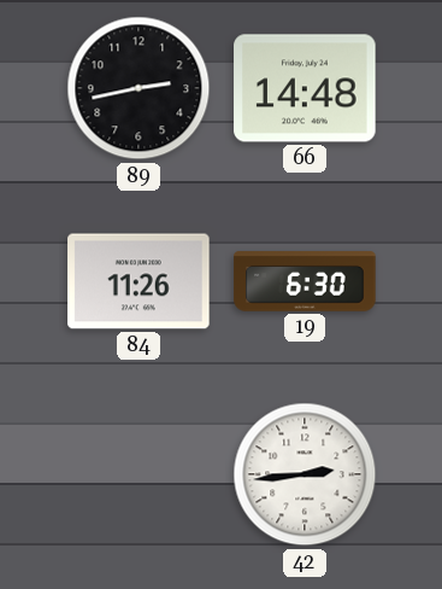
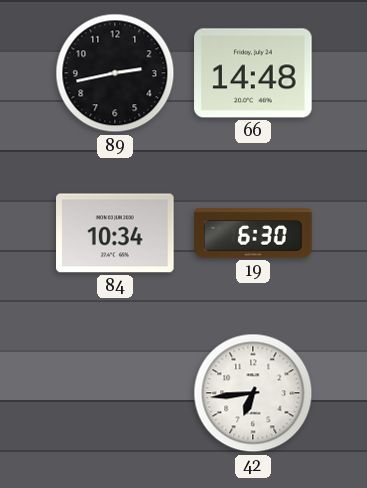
84: 11:26 -> 10:34
42: 2:44 -> 6:44
